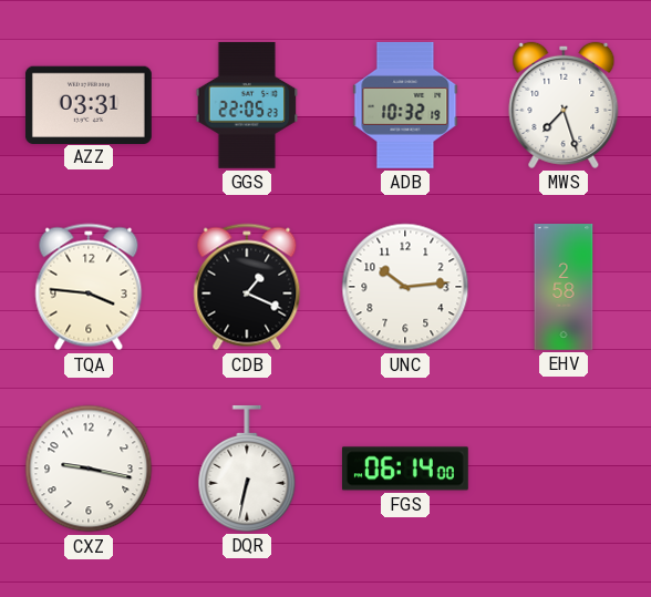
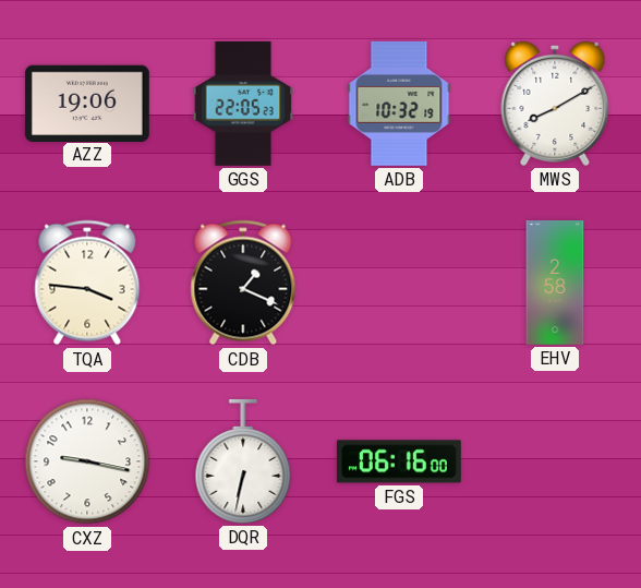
AZZ: 03:31 -> 19:06
MWS: 7:27 -> 8:10
UNC: 10:14 -> none
FGS: 06:14 -> 06:16
